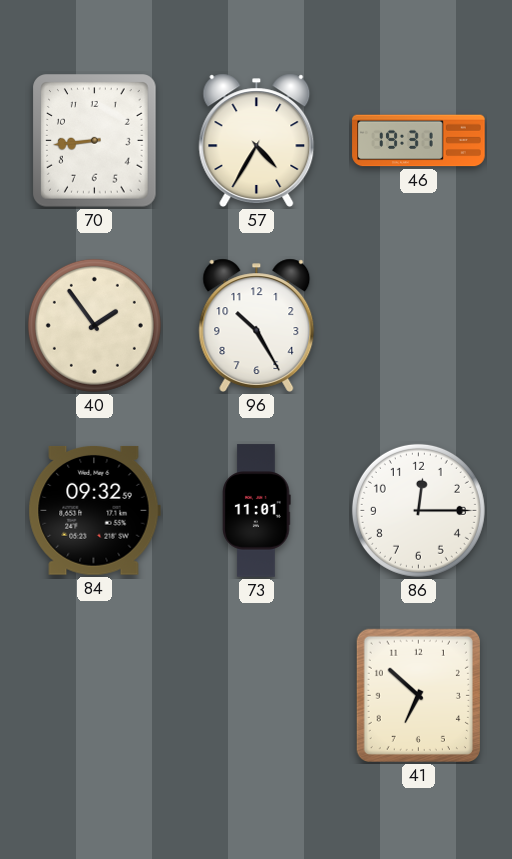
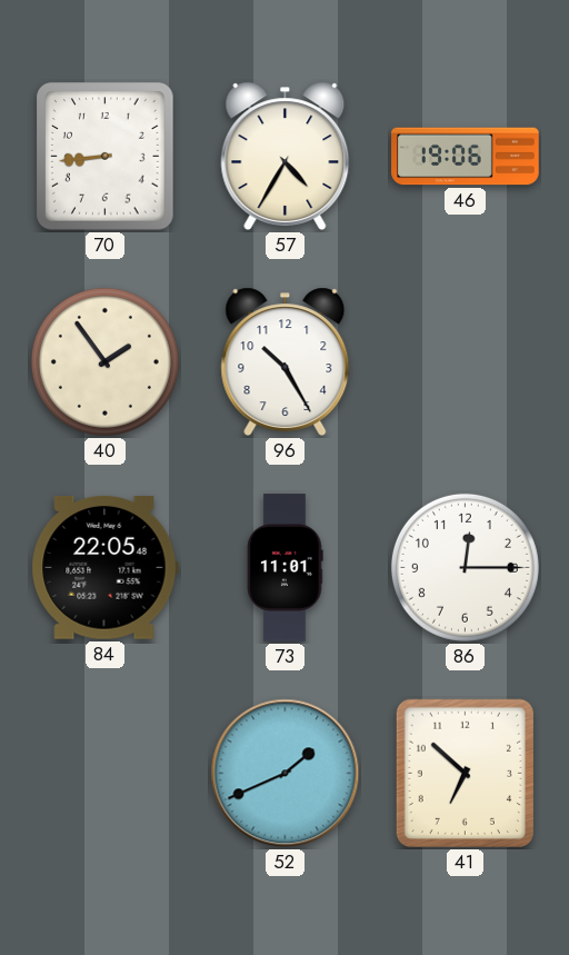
46: 19:31 -> 19:06
84: 09:32 -> 22:05
52: none -> 1:41
